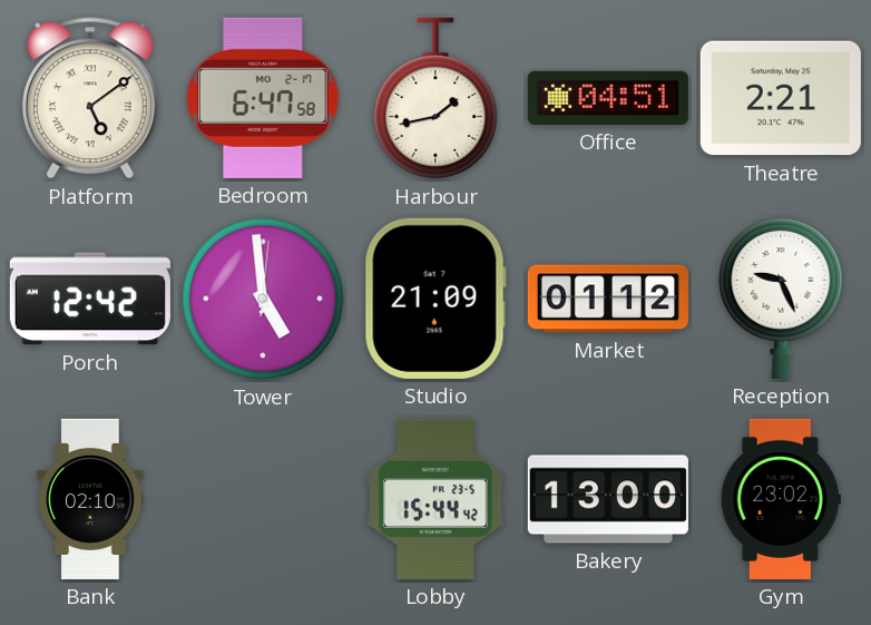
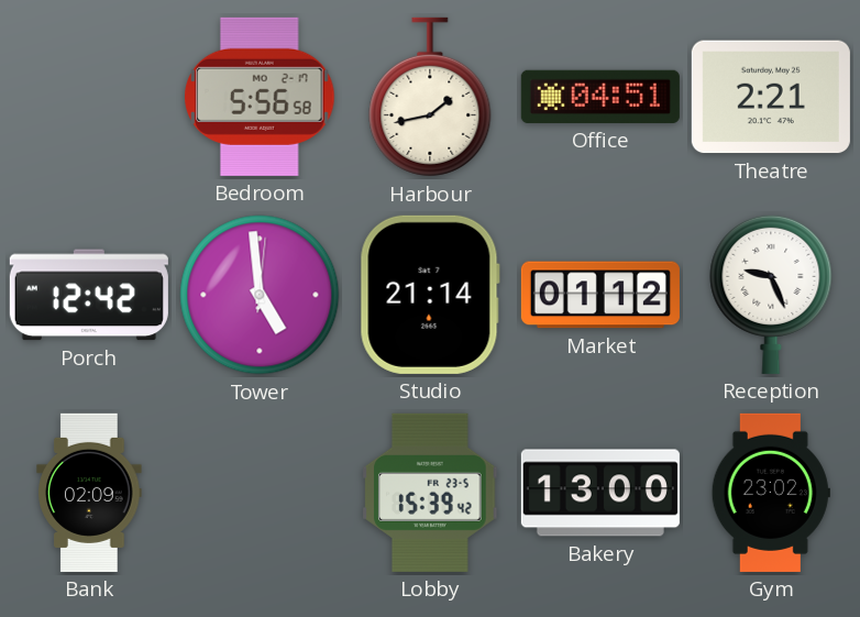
Platform: 5:09 -> none
Bedroom: 6:47 -> 5:56
Studio: 21:09 -> 21:14
Bank: 02:10 -> 02:09
Lobby: 15:44 -> 15:39
